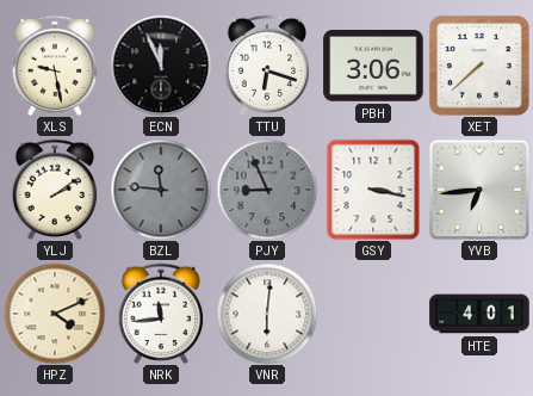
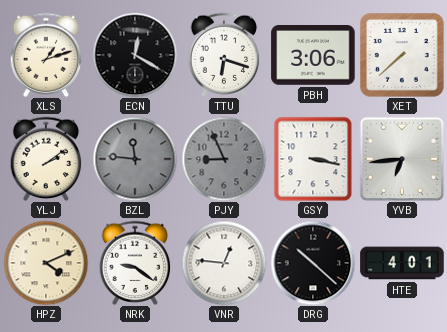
XLS: 9:28 -> 1:12
ECN: 11:56 -> 12:20
NRK: 11:44 -> 9:21
VNR: 6:01 -> 12:46
DRG: none -> 10:22
